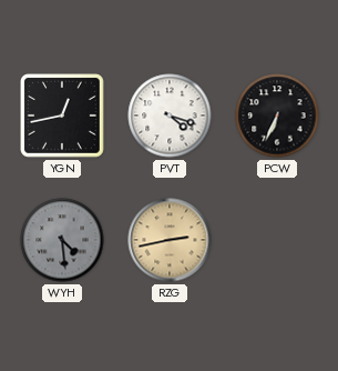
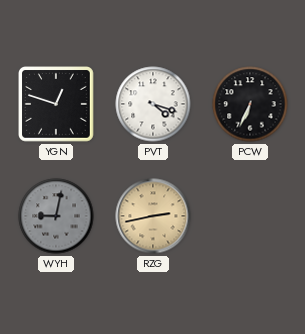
YGN: 12:43 -> 12:48
WYH: 4:29 -> 9:02
